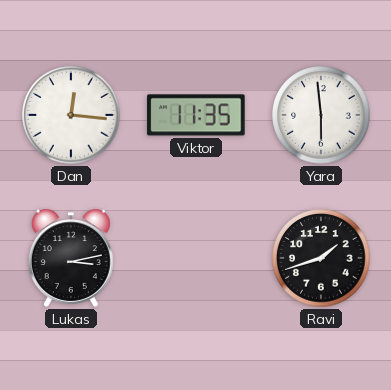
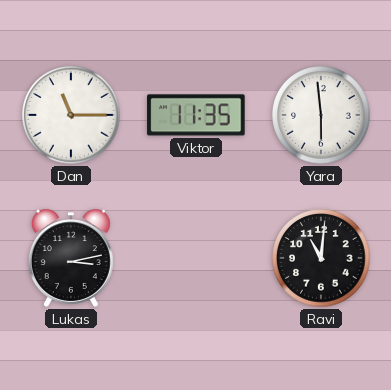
Dan: 12:16 -> 11:15
Ravi: 1:42 -> 11:01
